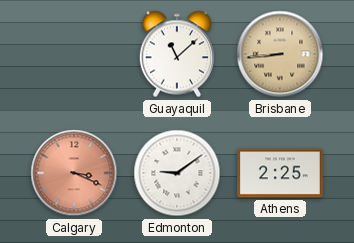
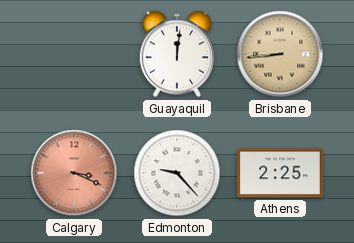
Guayaquil: 11:08 -> 12:01
Edmonton: 9:09 -> 9:23
